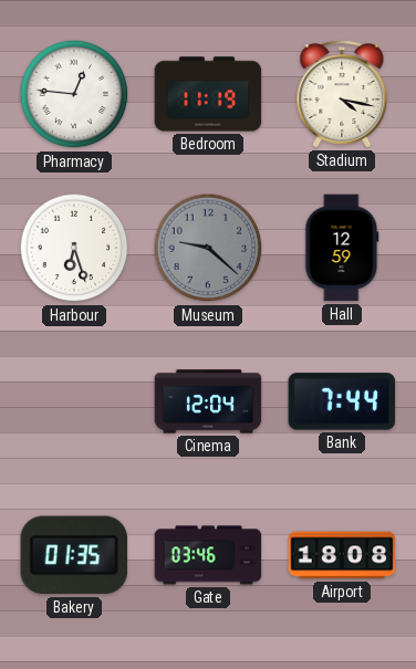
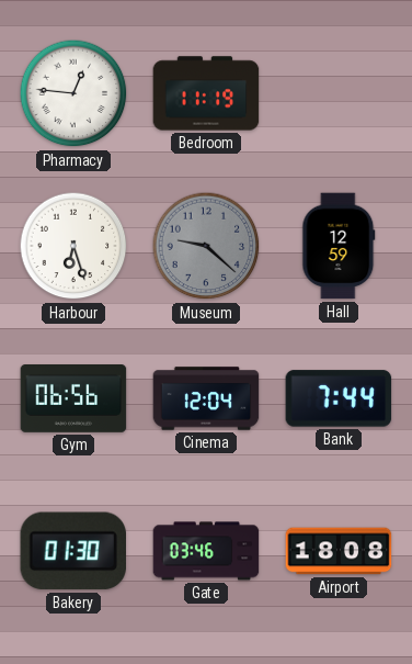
Stadium: 4:17 -> none
Gym: none -> 06:56
Bakery: 01:35 -> 01:30
